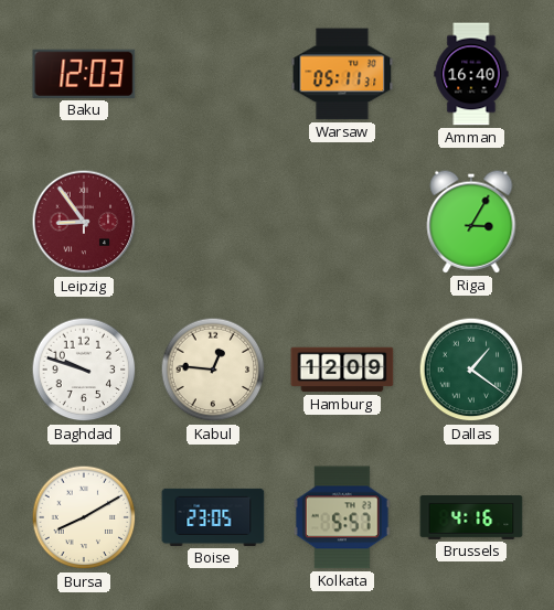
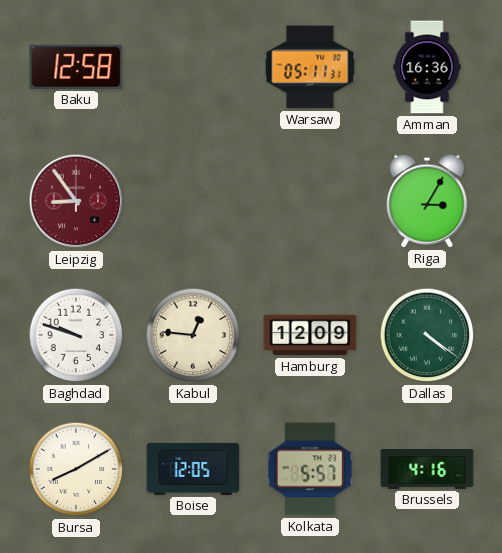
Baku: 12:03 -> 12:58
Amman: 16:40 -> 16:36
Dallas: 1:21 -> 4:21
Boise: 23:05 -> 12:05
